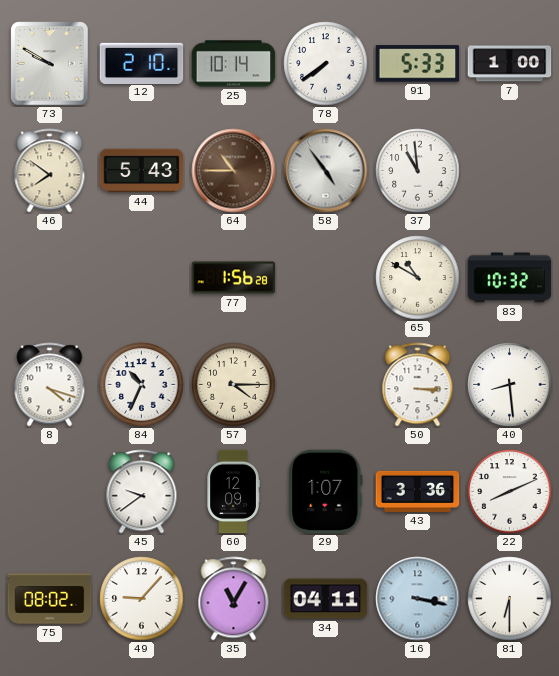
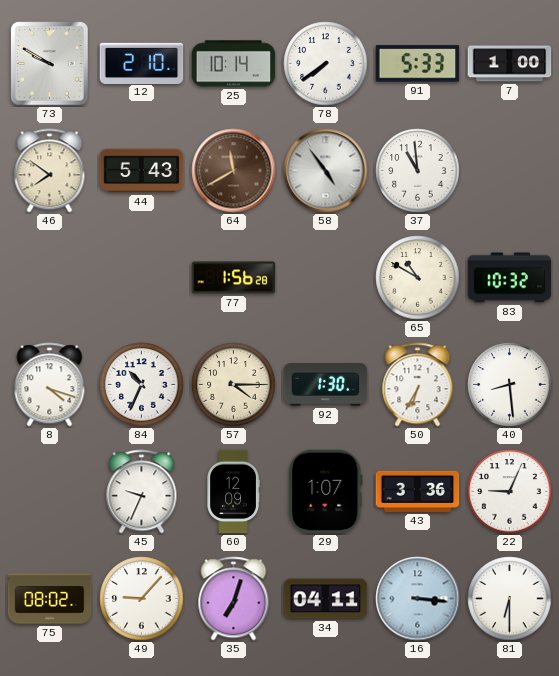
64: 10:45 -> 11:40
92: none -> 1:30
50: 3:15 -> 6:35
45: 9:39 -> 9:34
22: 8:11 -> 9:04
35: 11:05 -> 7:03
16: 3:17 -> 3:16
